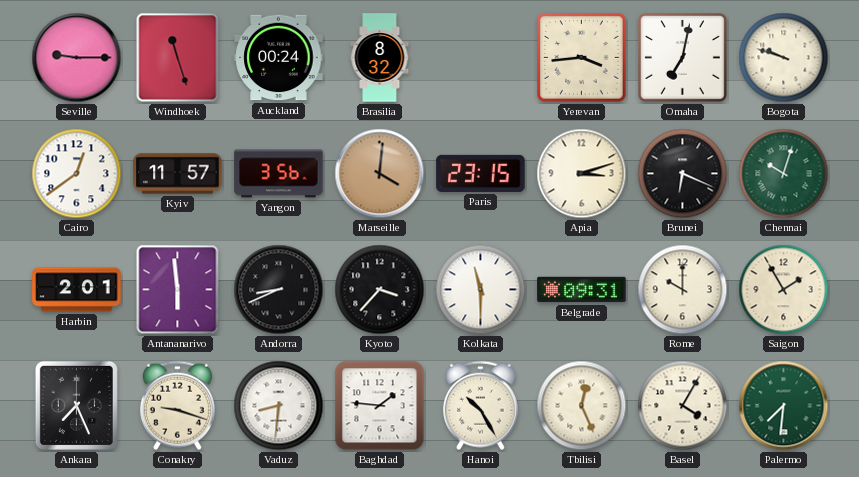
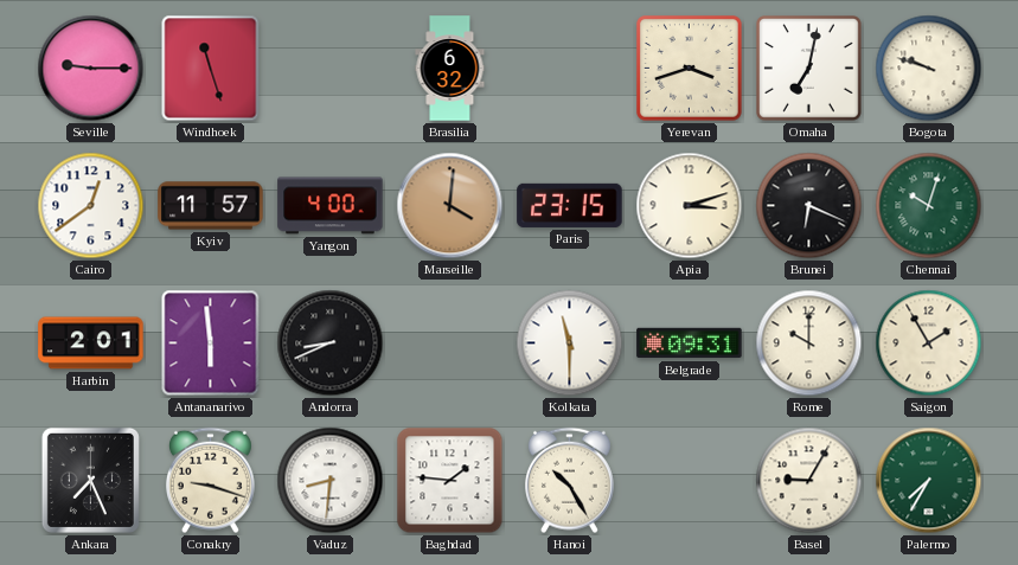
Auckland: 00:24 -> none
Brasilia: 8:32 -> 6:32
Yerevan: 3:44 -> 3:42
Yangon: 3:56 -> 4:00
Kyoto: 3:37 -> none
Tbilisi: 12:26 -> none
Basel: 4:05 -> 9:05
Palermo: 7:31 -> 7:35
